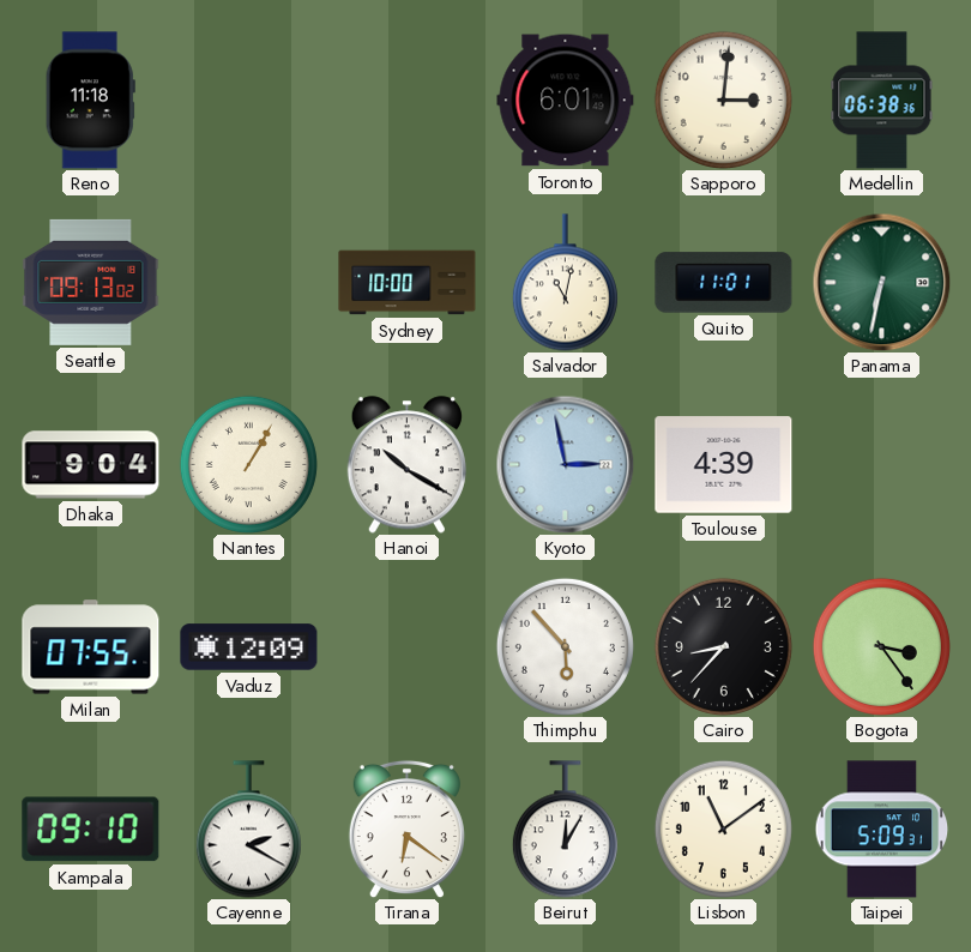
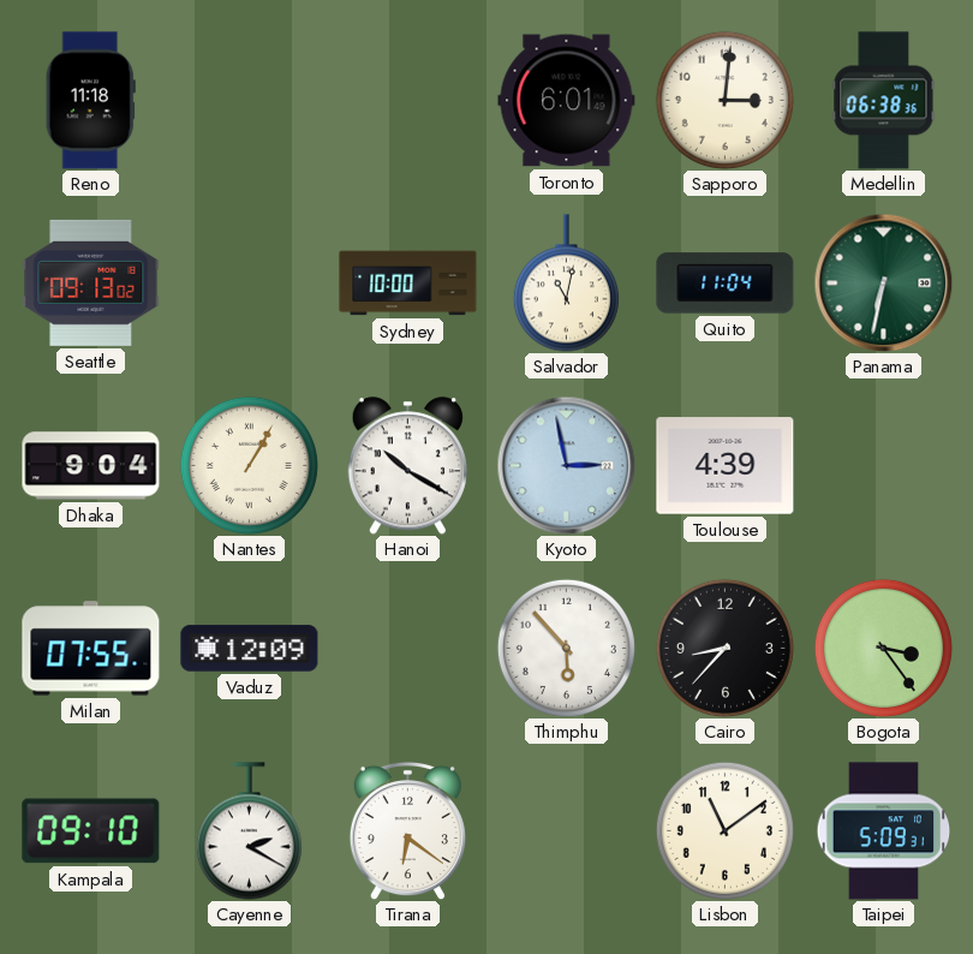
Quito: 11:01 -> 11:04
Beirut: 12:05 -> none
